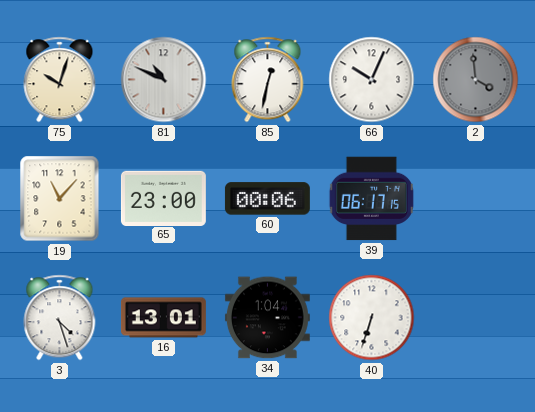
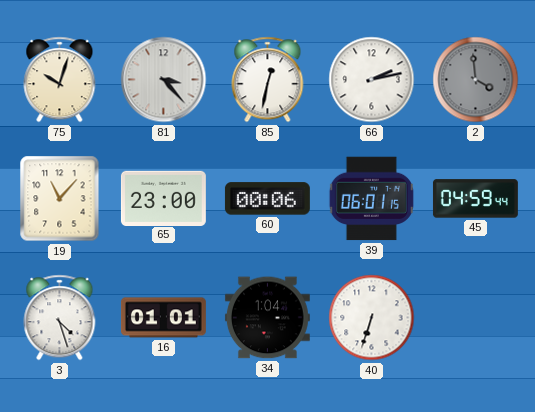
81: 10:49 -> 3:23
66: 10:04 -> 2:13
39: 06:17 -> 06:01
45: none -> 04:59
16: 13:01 -> 01:01
